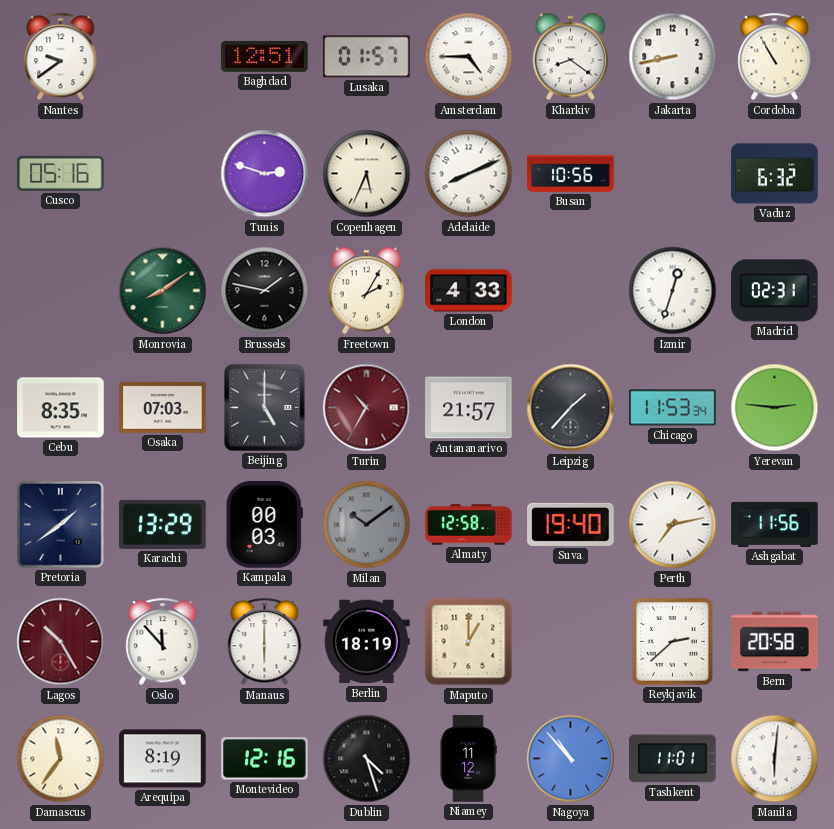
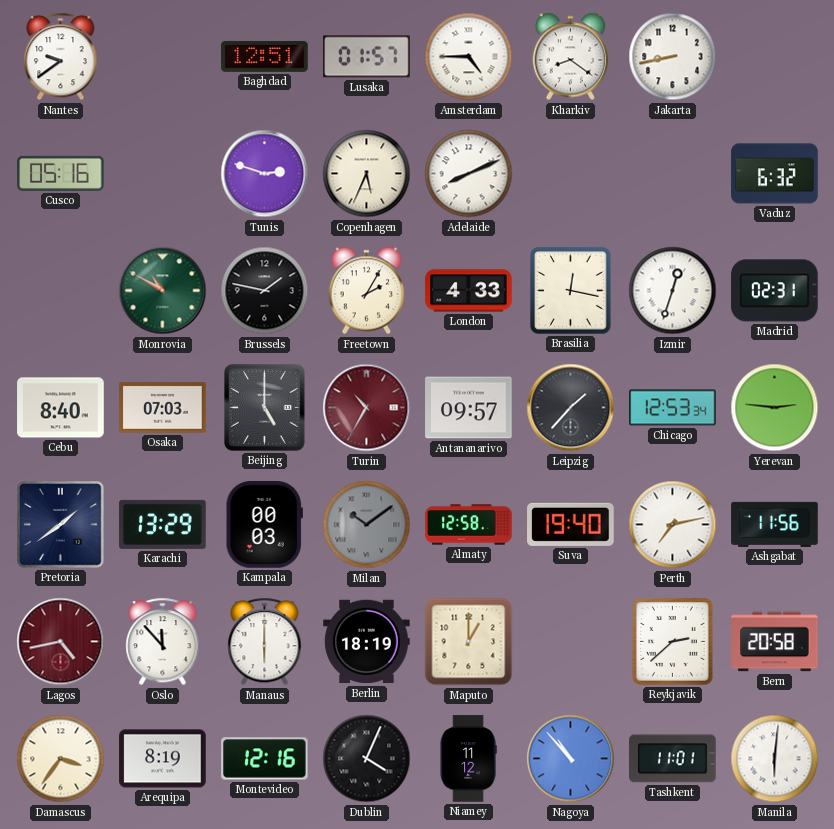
Cordoba: 10:55 -> none
Busan: 10:56 -> none
Monrovia: 8:09 -> 10:50
Brasilia: none -> 12:17
Cebu: 8:35 -> 8:40
Antananarivo: 21:57 -> 09:57
Chicago: 11:53 -> 12:53
Lagos: 10:25 -> 4:43
Damascus: 11:36 -> 3:36
Dublin: 4:27 -> 4:04
